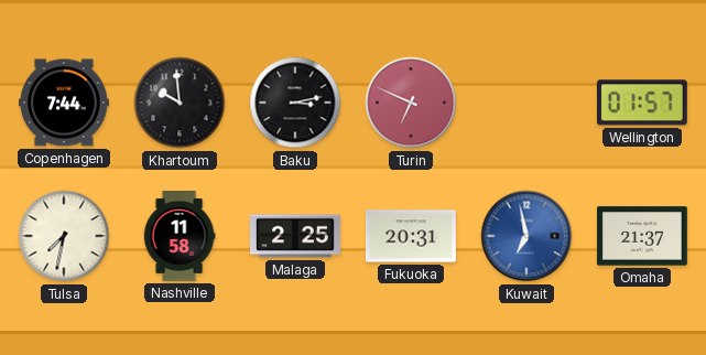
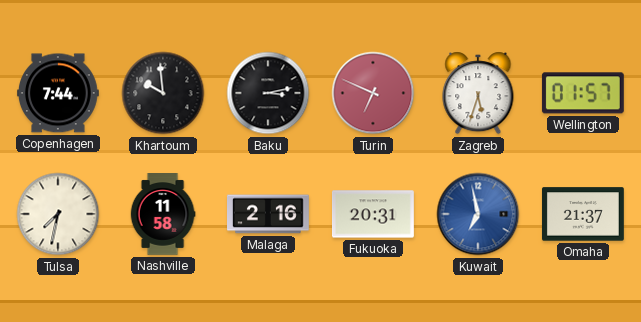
Zagreb: none -> 5:33
Malaga: 2:25 -> 2:16
